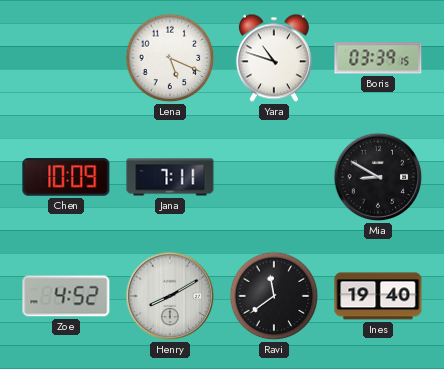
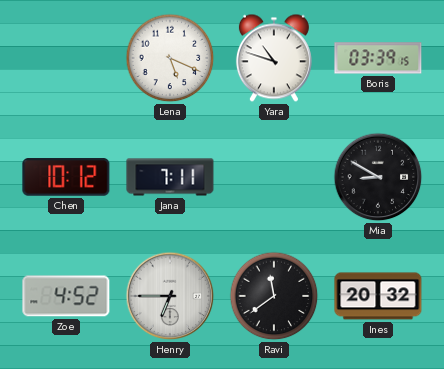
Chen: 10:09 -> 10:12
Henry: 8:10 -> 6:45
Ines: 19:40 -> 20:32
